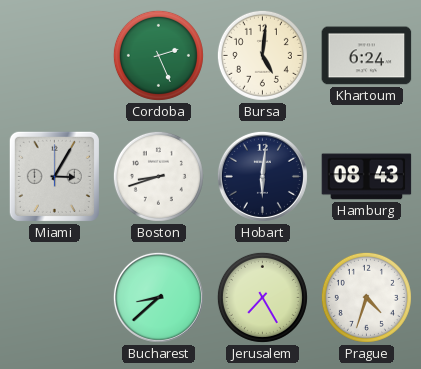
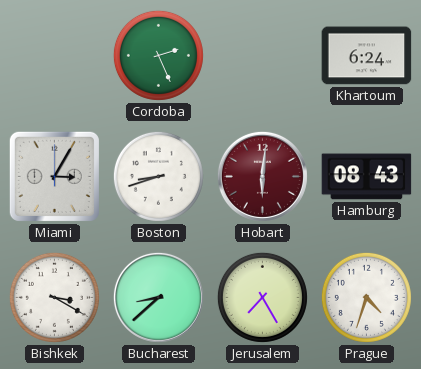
Bursa: 5:01 -> none
Hobart dial: navy -> burgundy
Bishkek: none -> 3:20
